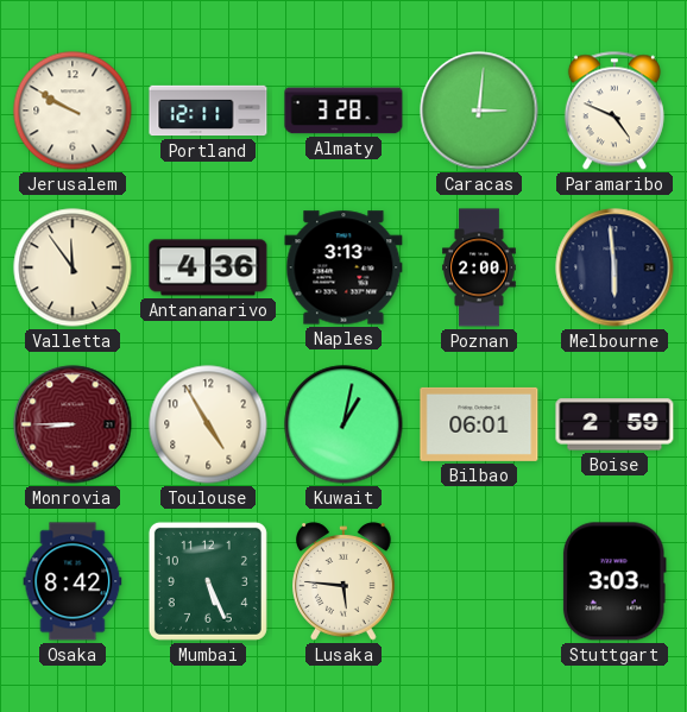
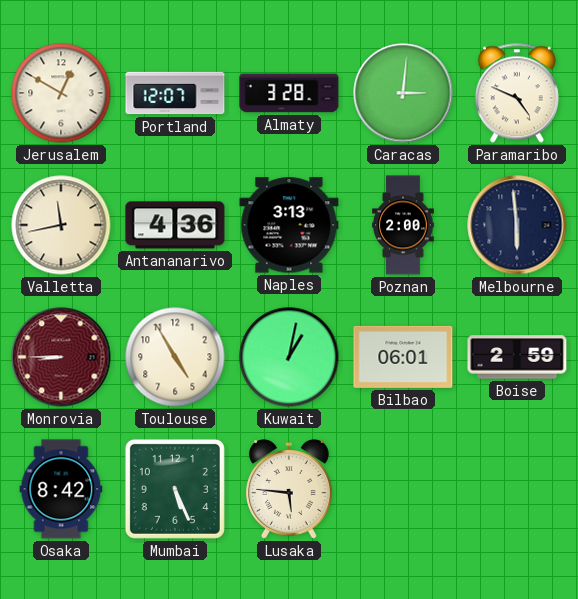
Jerusalem: 9:50 -> 12:50
Portland: 12:11 -> 12:07
Valletta: 11:54 -> 11:43
Stuttgart: 3:03 -> none
